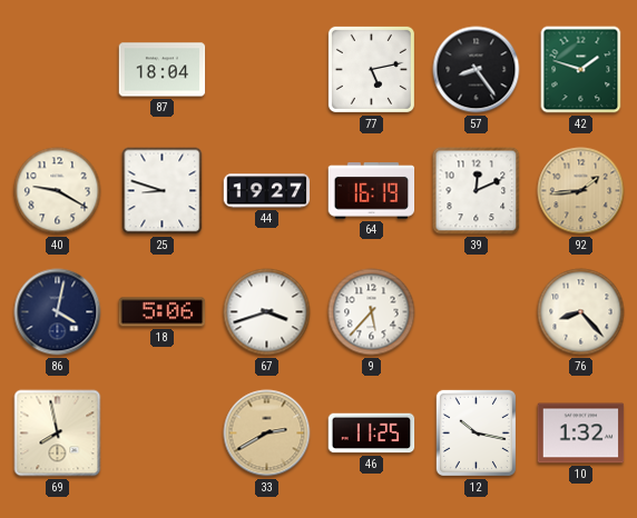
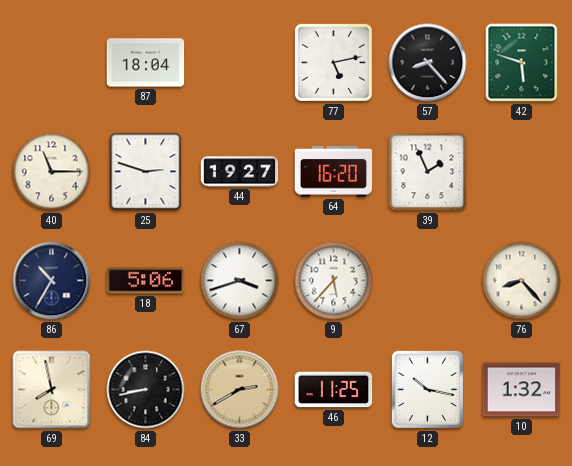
57: 8:24 -> 8:23
42: 1:48 -> 5:48
40: 9:20 -> 11:15
25: 8:48 -> 2:48
64: 16:19 -> 16:20
39: 12:11 -> 1:56
92: 1:44 -> none
86: 4:02 -> 10:35
84: none -> 8:43
